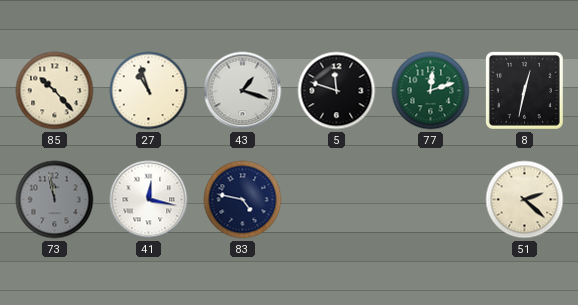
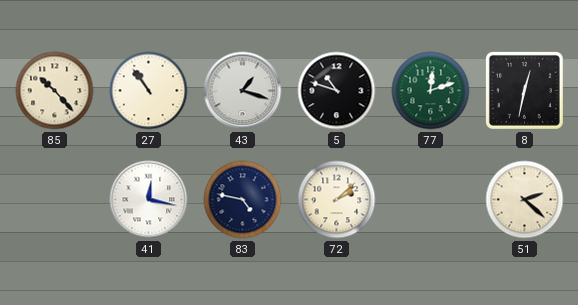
27: 10:57 -> 10:54
5: 11:48 -> 10:48
73: 11:58 -> none
72: none -> 2:08
